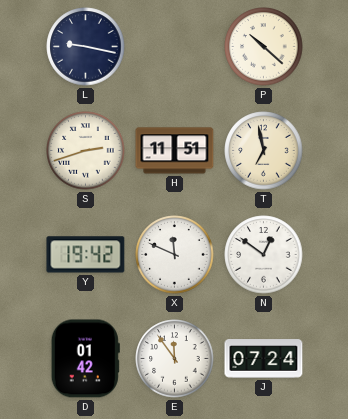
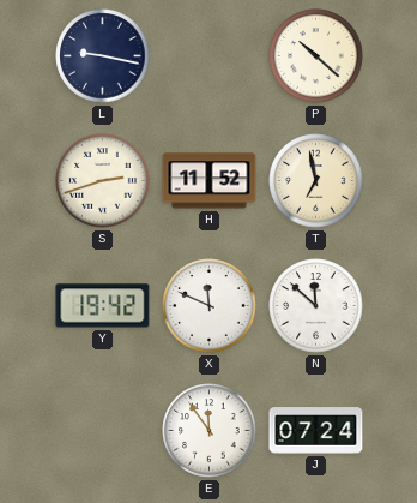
H: 11:51 -> 11:52
N: 12:51 -> 11:52
D: 01:42 -> none
